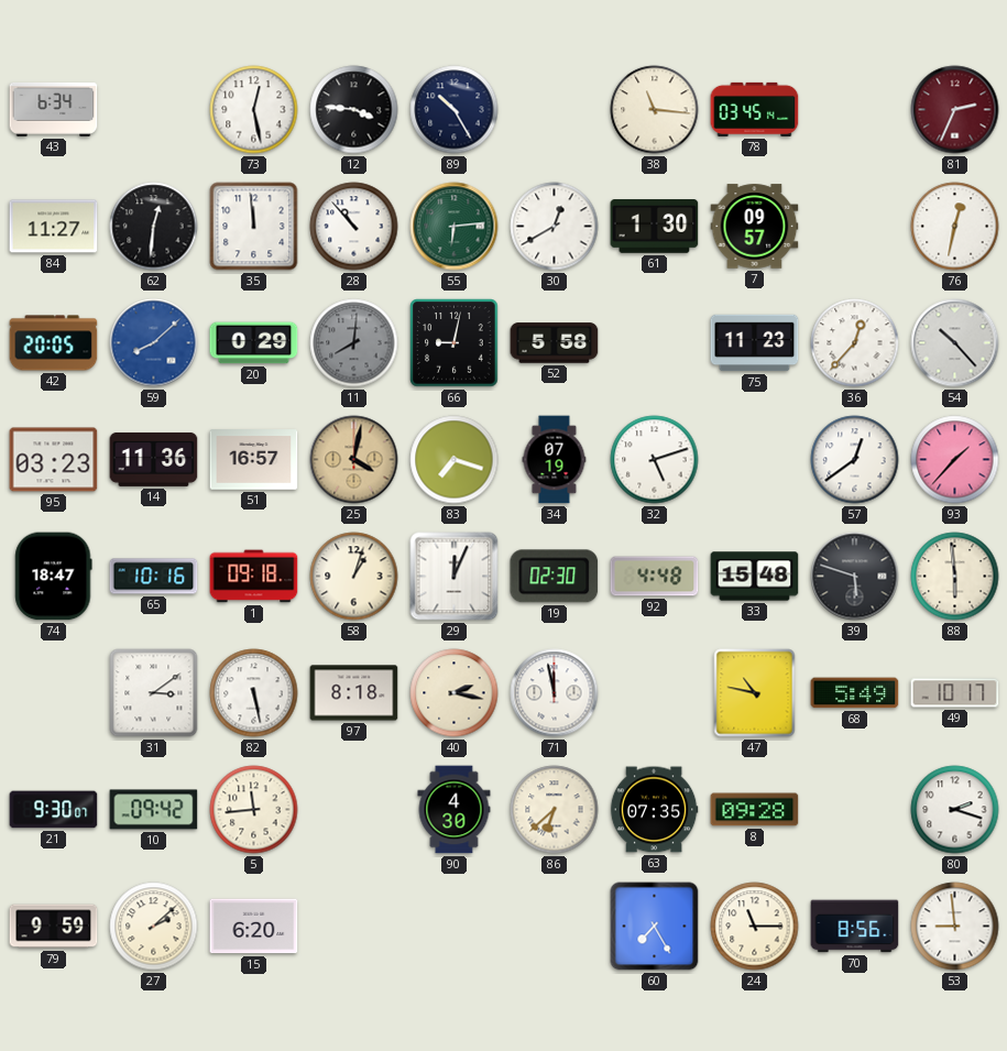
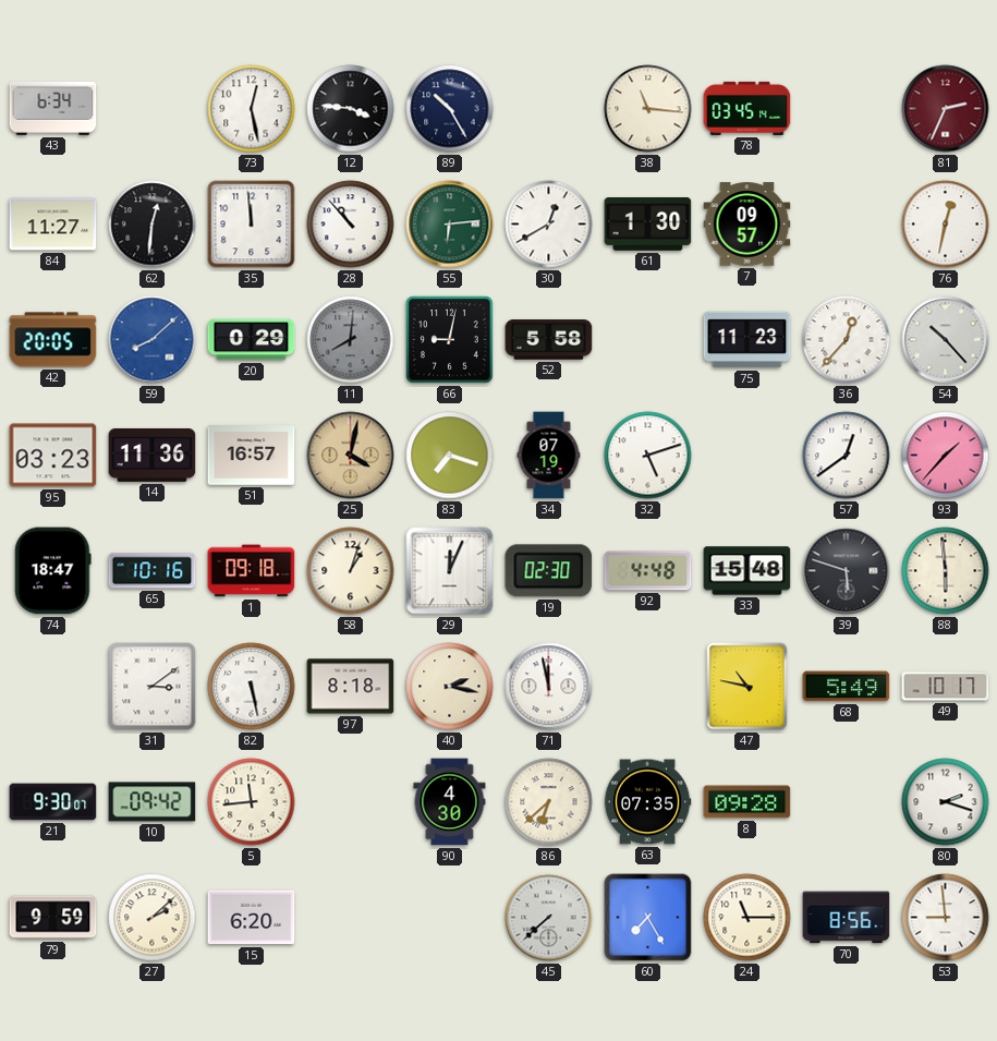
45: none -> 7:38
